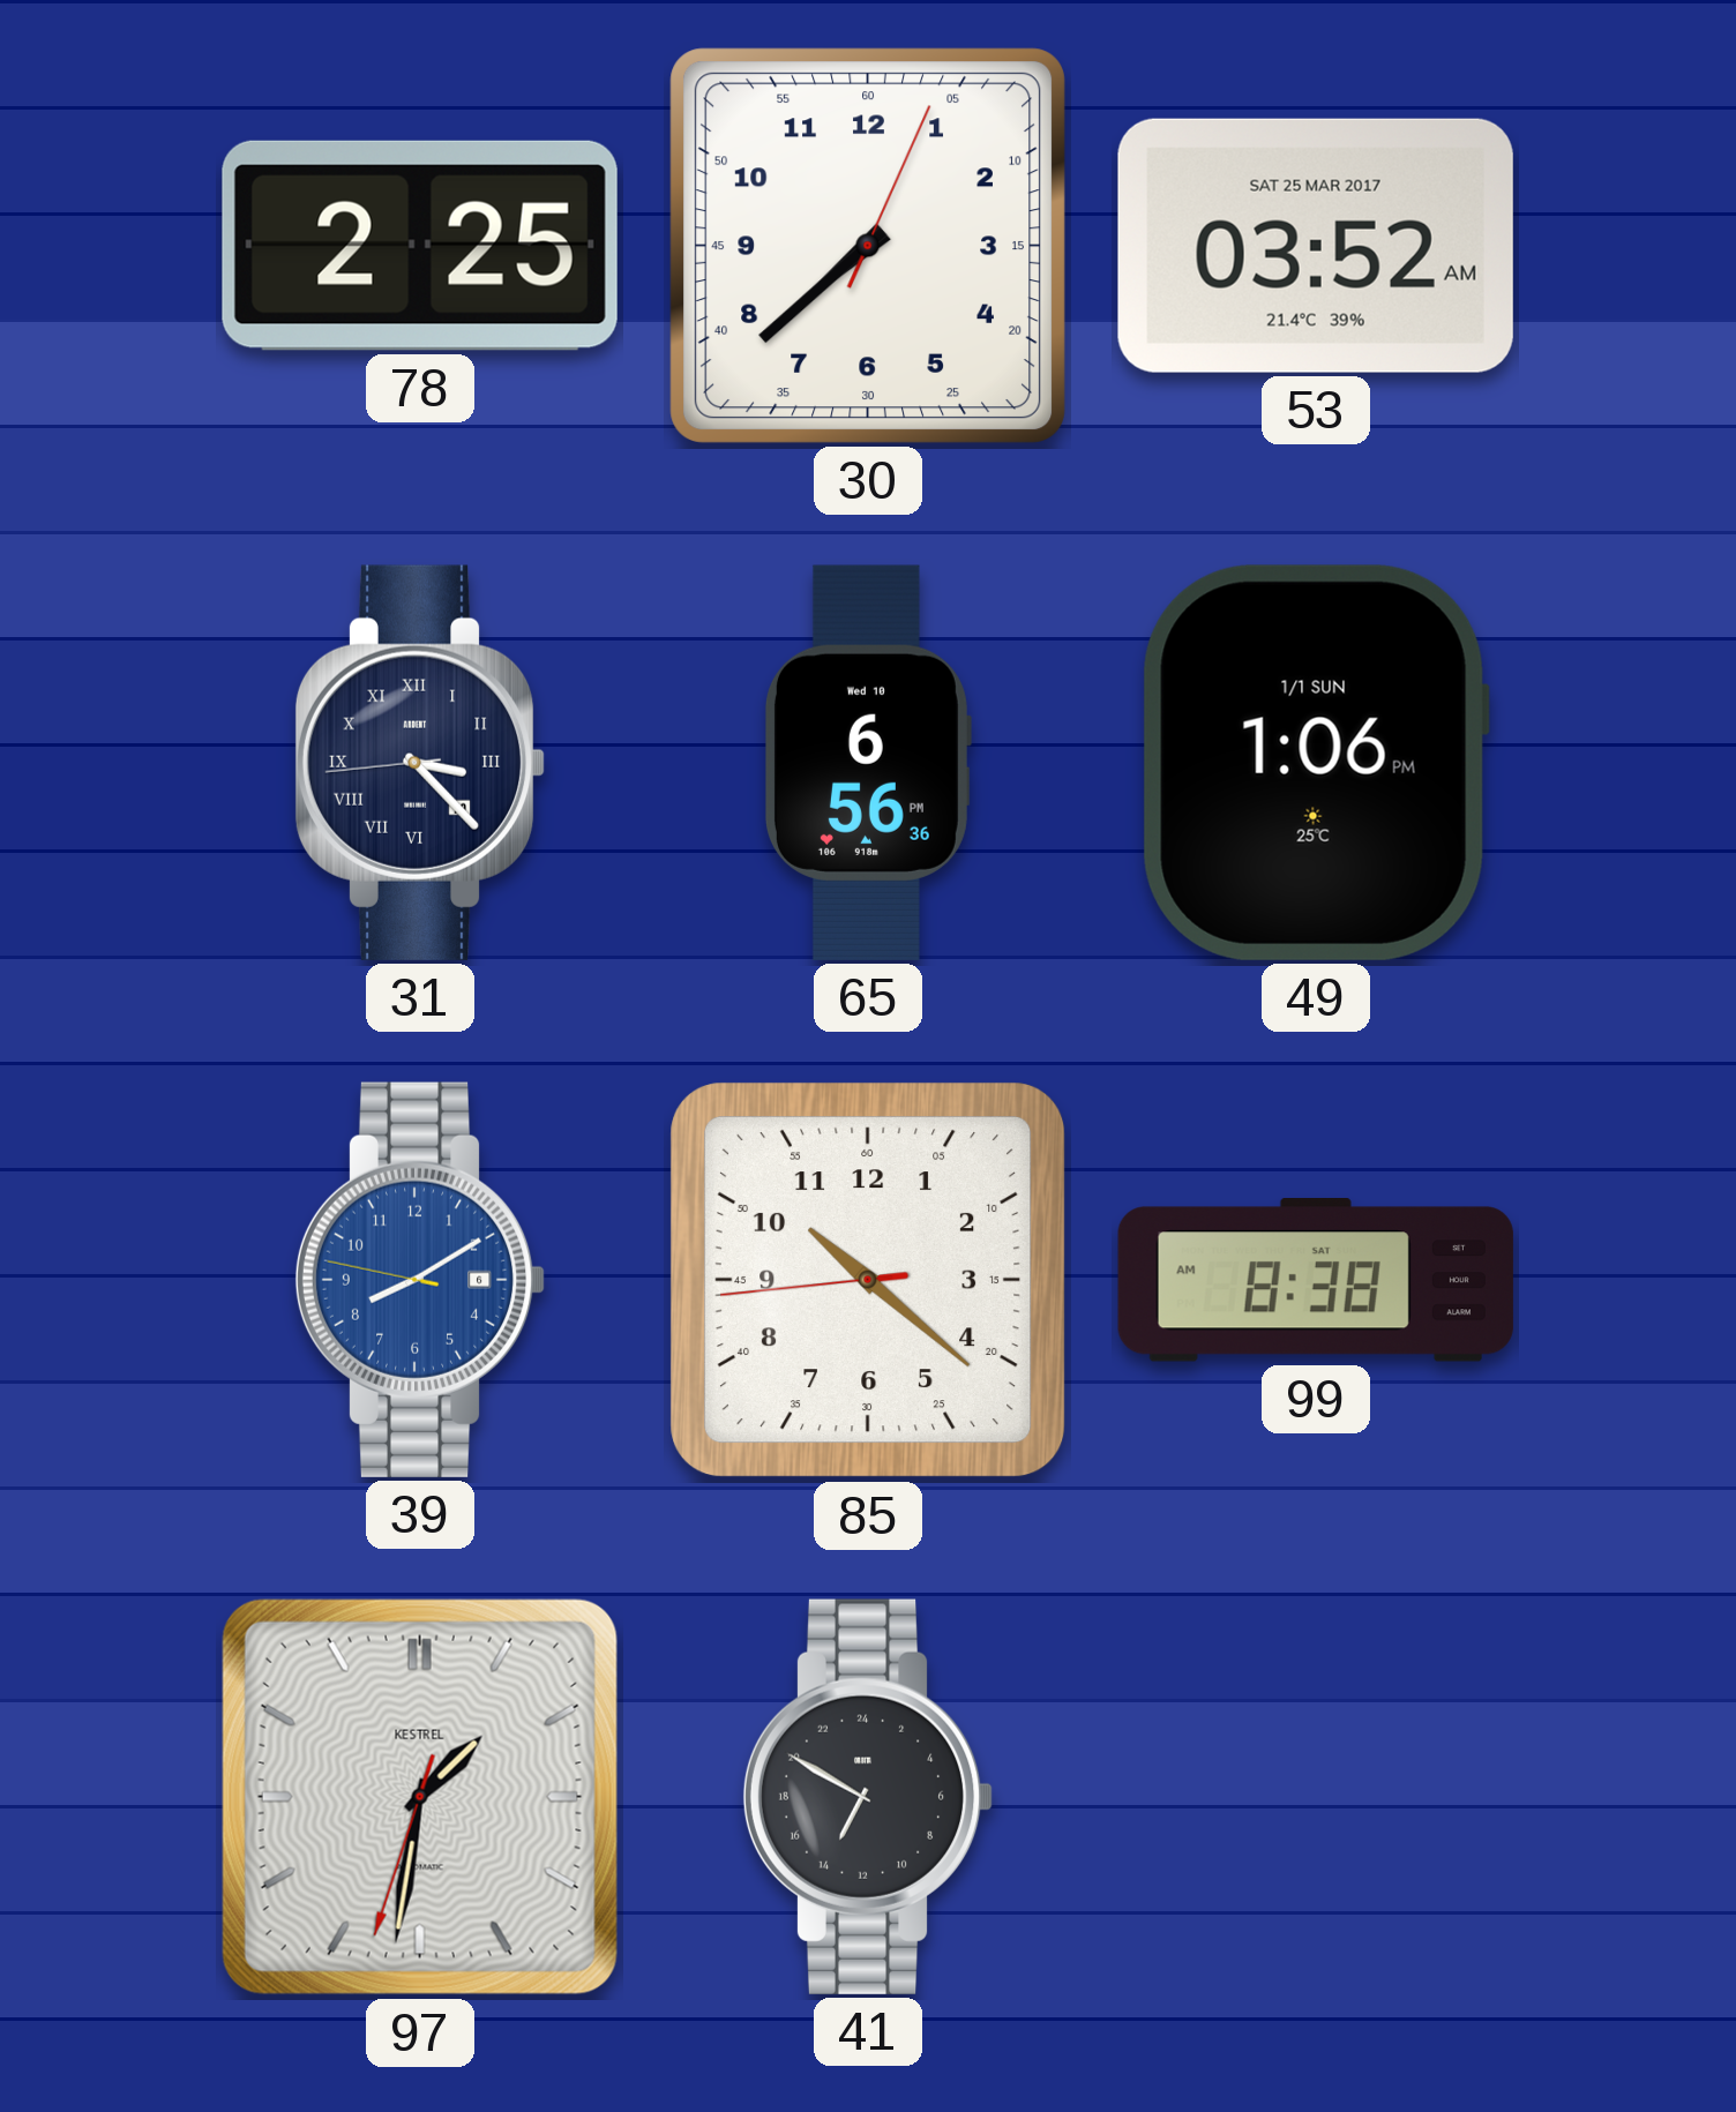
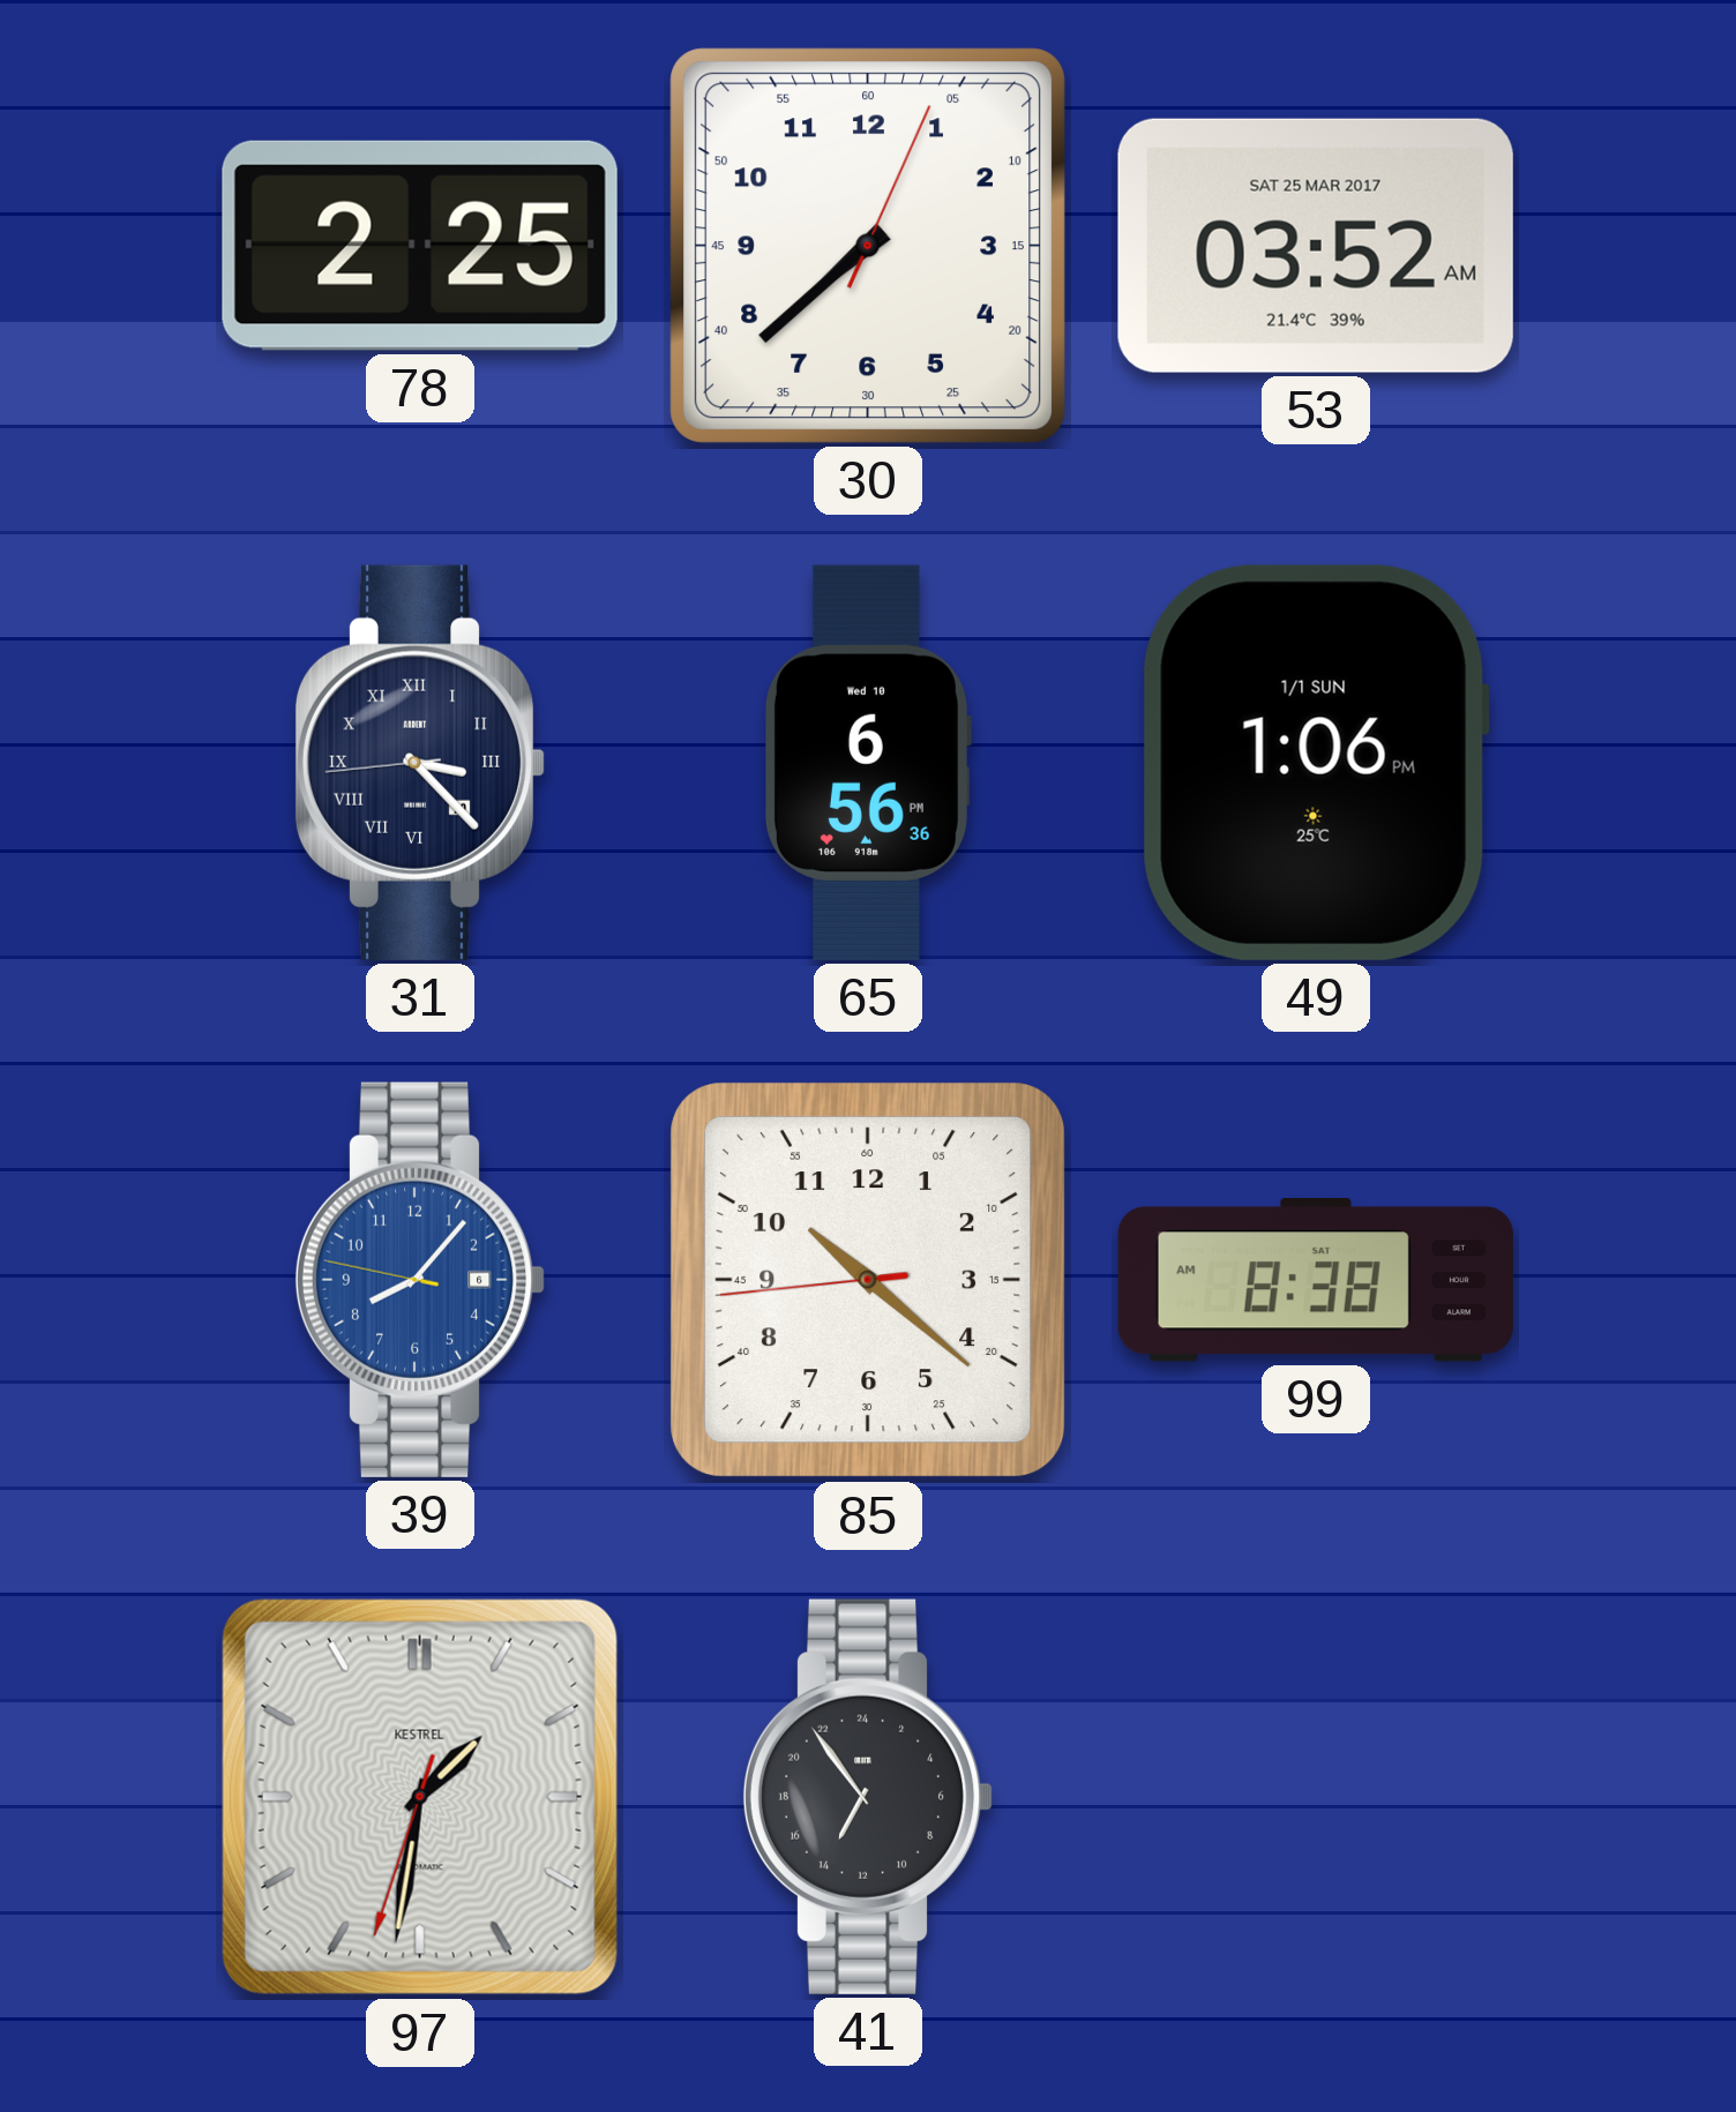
39: 8:09 -> 8:06
41: 13:50 -> 13:54
